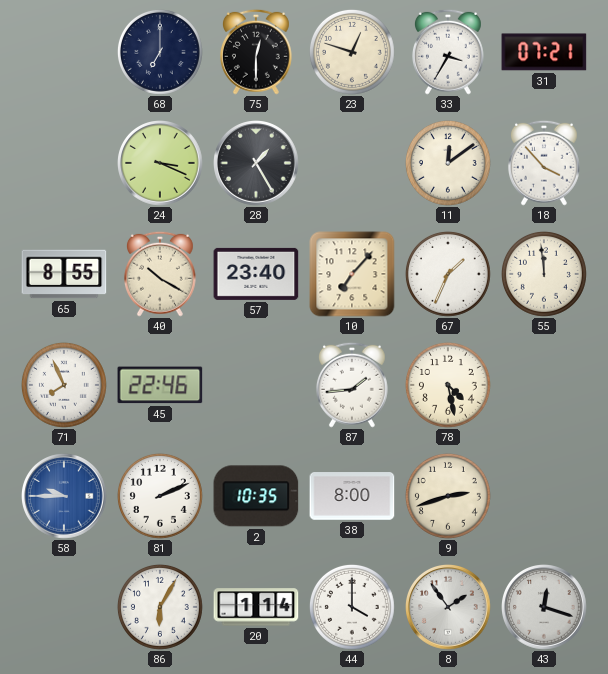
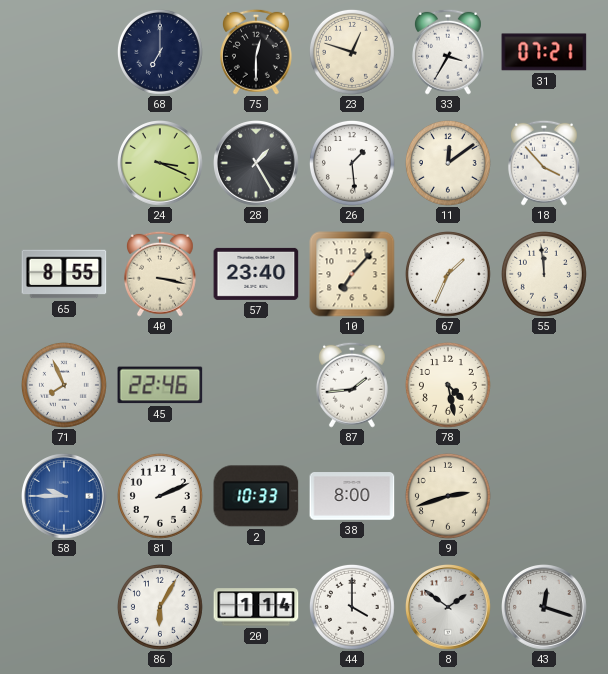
26: none -> 1:29
40: 10:20 -> 3:17
2: 10:35 -> 10:33
8: 1:54 -> 1:51
